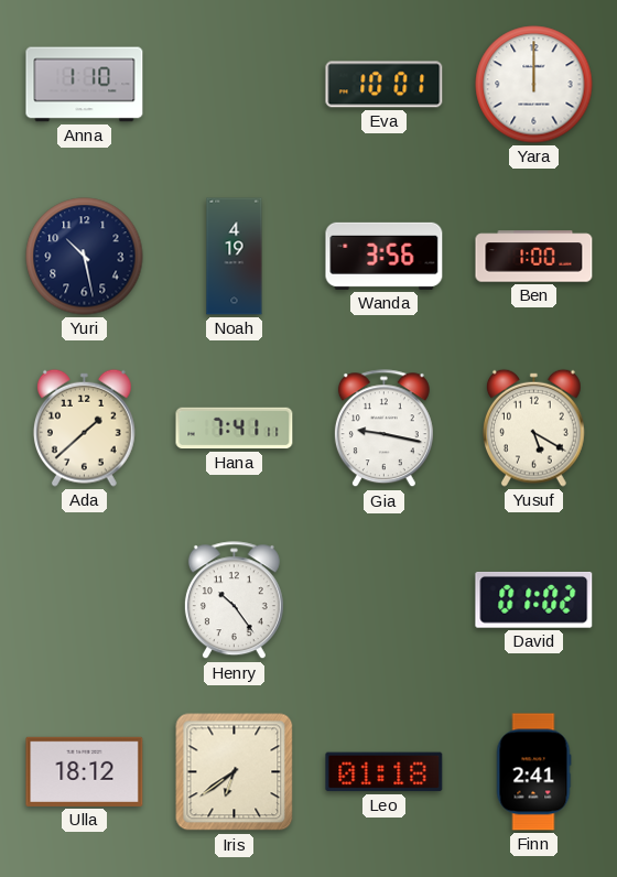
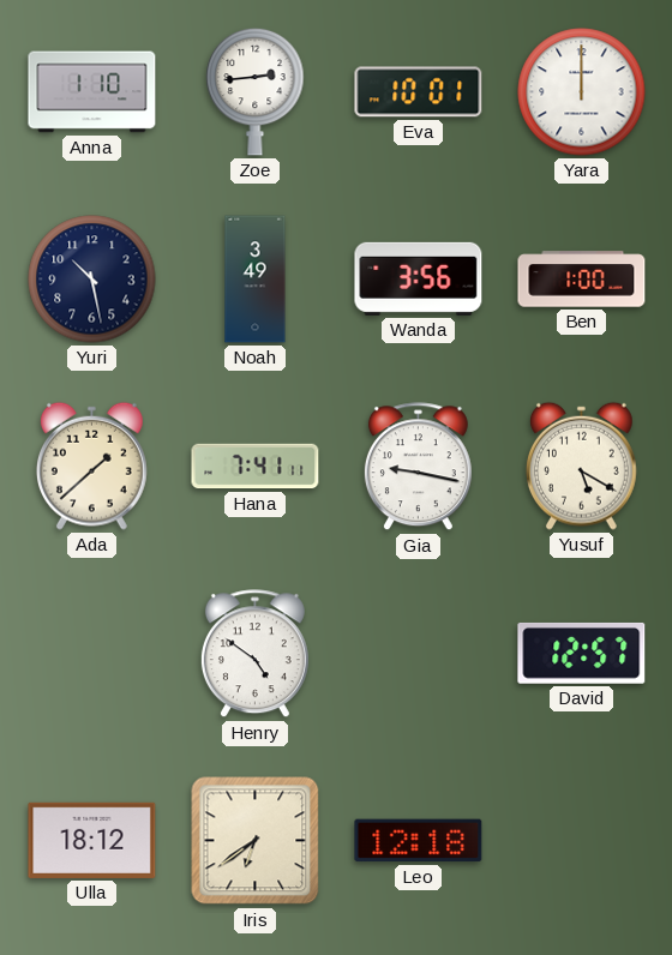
Zoe: none -> 2:44
Noah: 4:19 -> 3:49
Henry: 10:24 -> 4:51
David: 01:02 -> 12:57
Leo: 01:18 -> 12:18
Finn: 2:41 -> none
